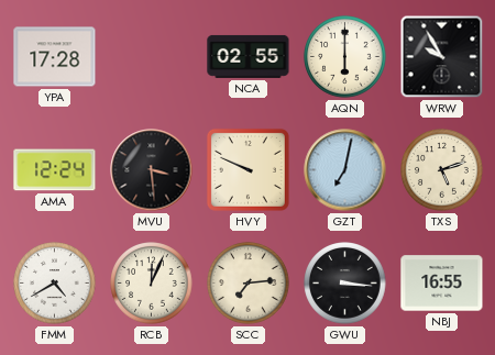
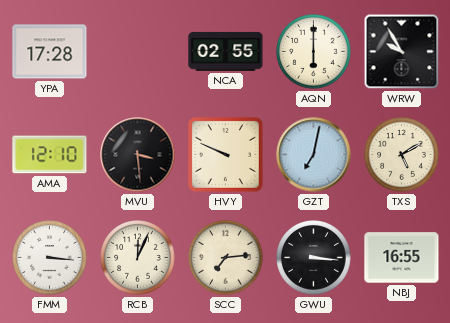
AMA: 12:24 -> 12:10
TXS: 5:12 -> 5:10
FMM: 4:40 -> 3:16
